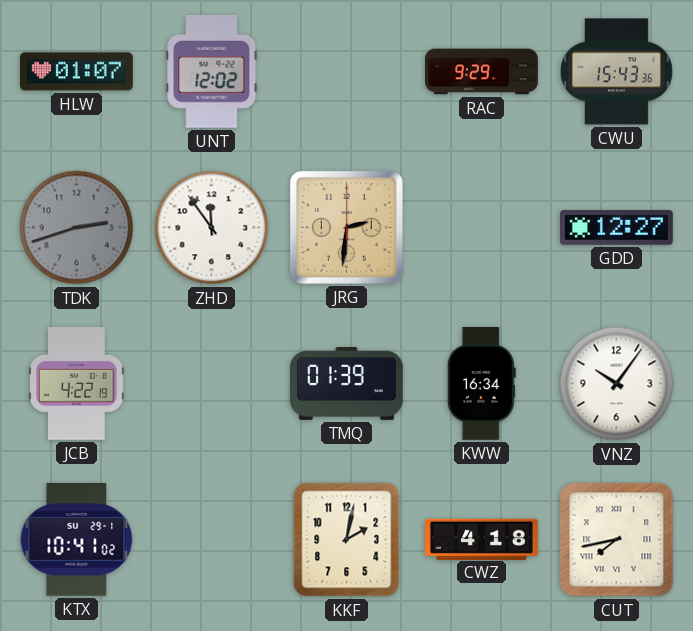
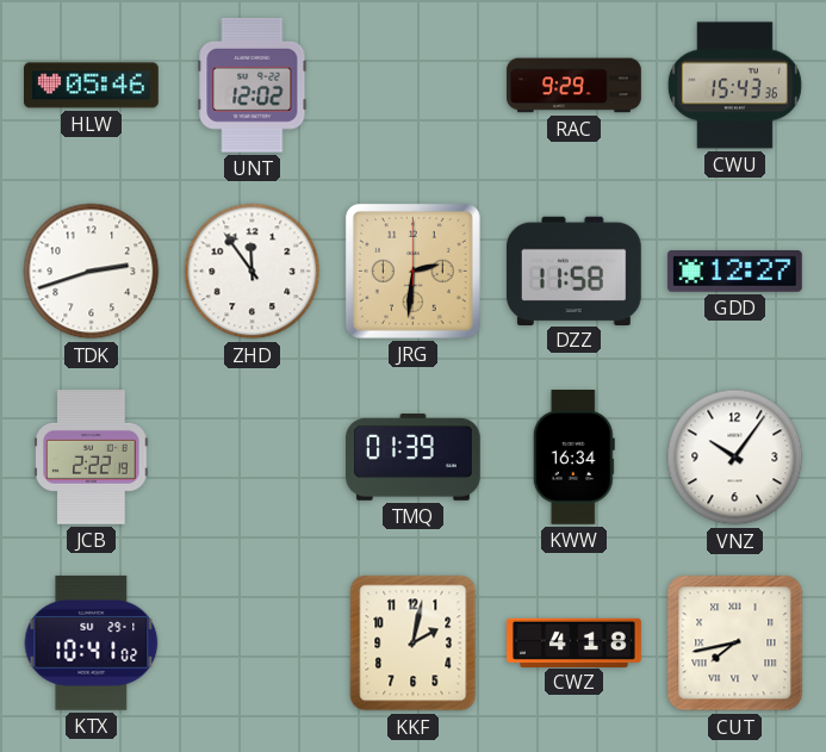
HLW: 01:07 -> 05:46
TDK dial: grey -> white
DZZ: none -> 11:58
JCB: 4:22 -> 2:22
